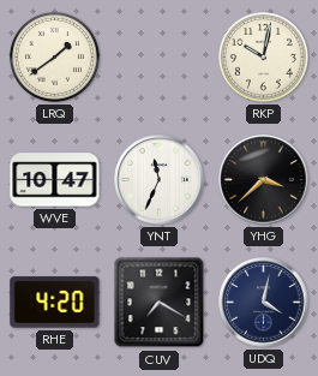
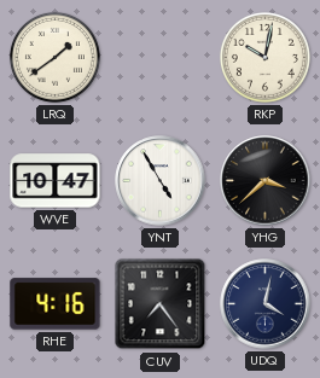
YNT: 11:34 -> 4:55
RHE: 4:20 -> 4:16
CUV: 7:20 -> 7:24
